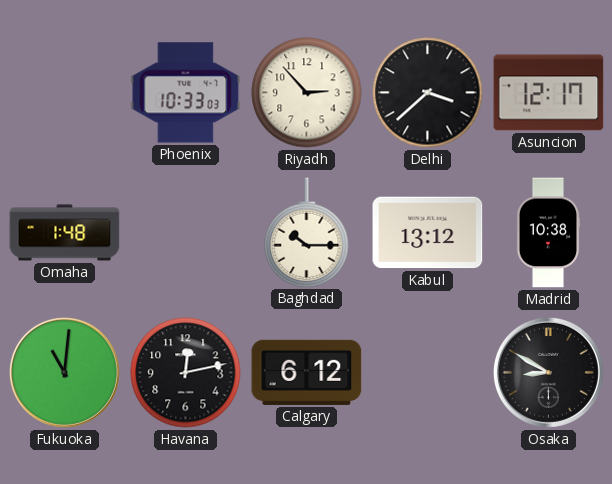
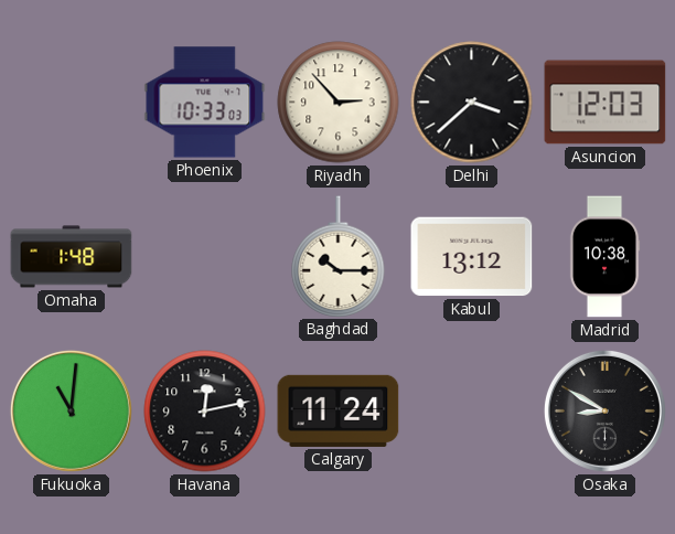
Asuncion: 12:17 -> 12:03
Calgary: 6:12 -> 11:24
